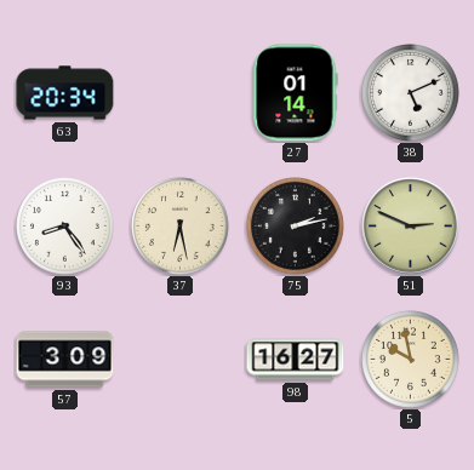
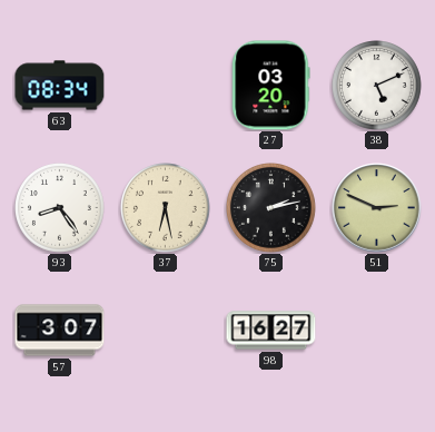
63: 20:34 -> 08:34
27: 01:14 -> 03:20
57: 3:09 -> 3:07
5: 9:58 -> none
